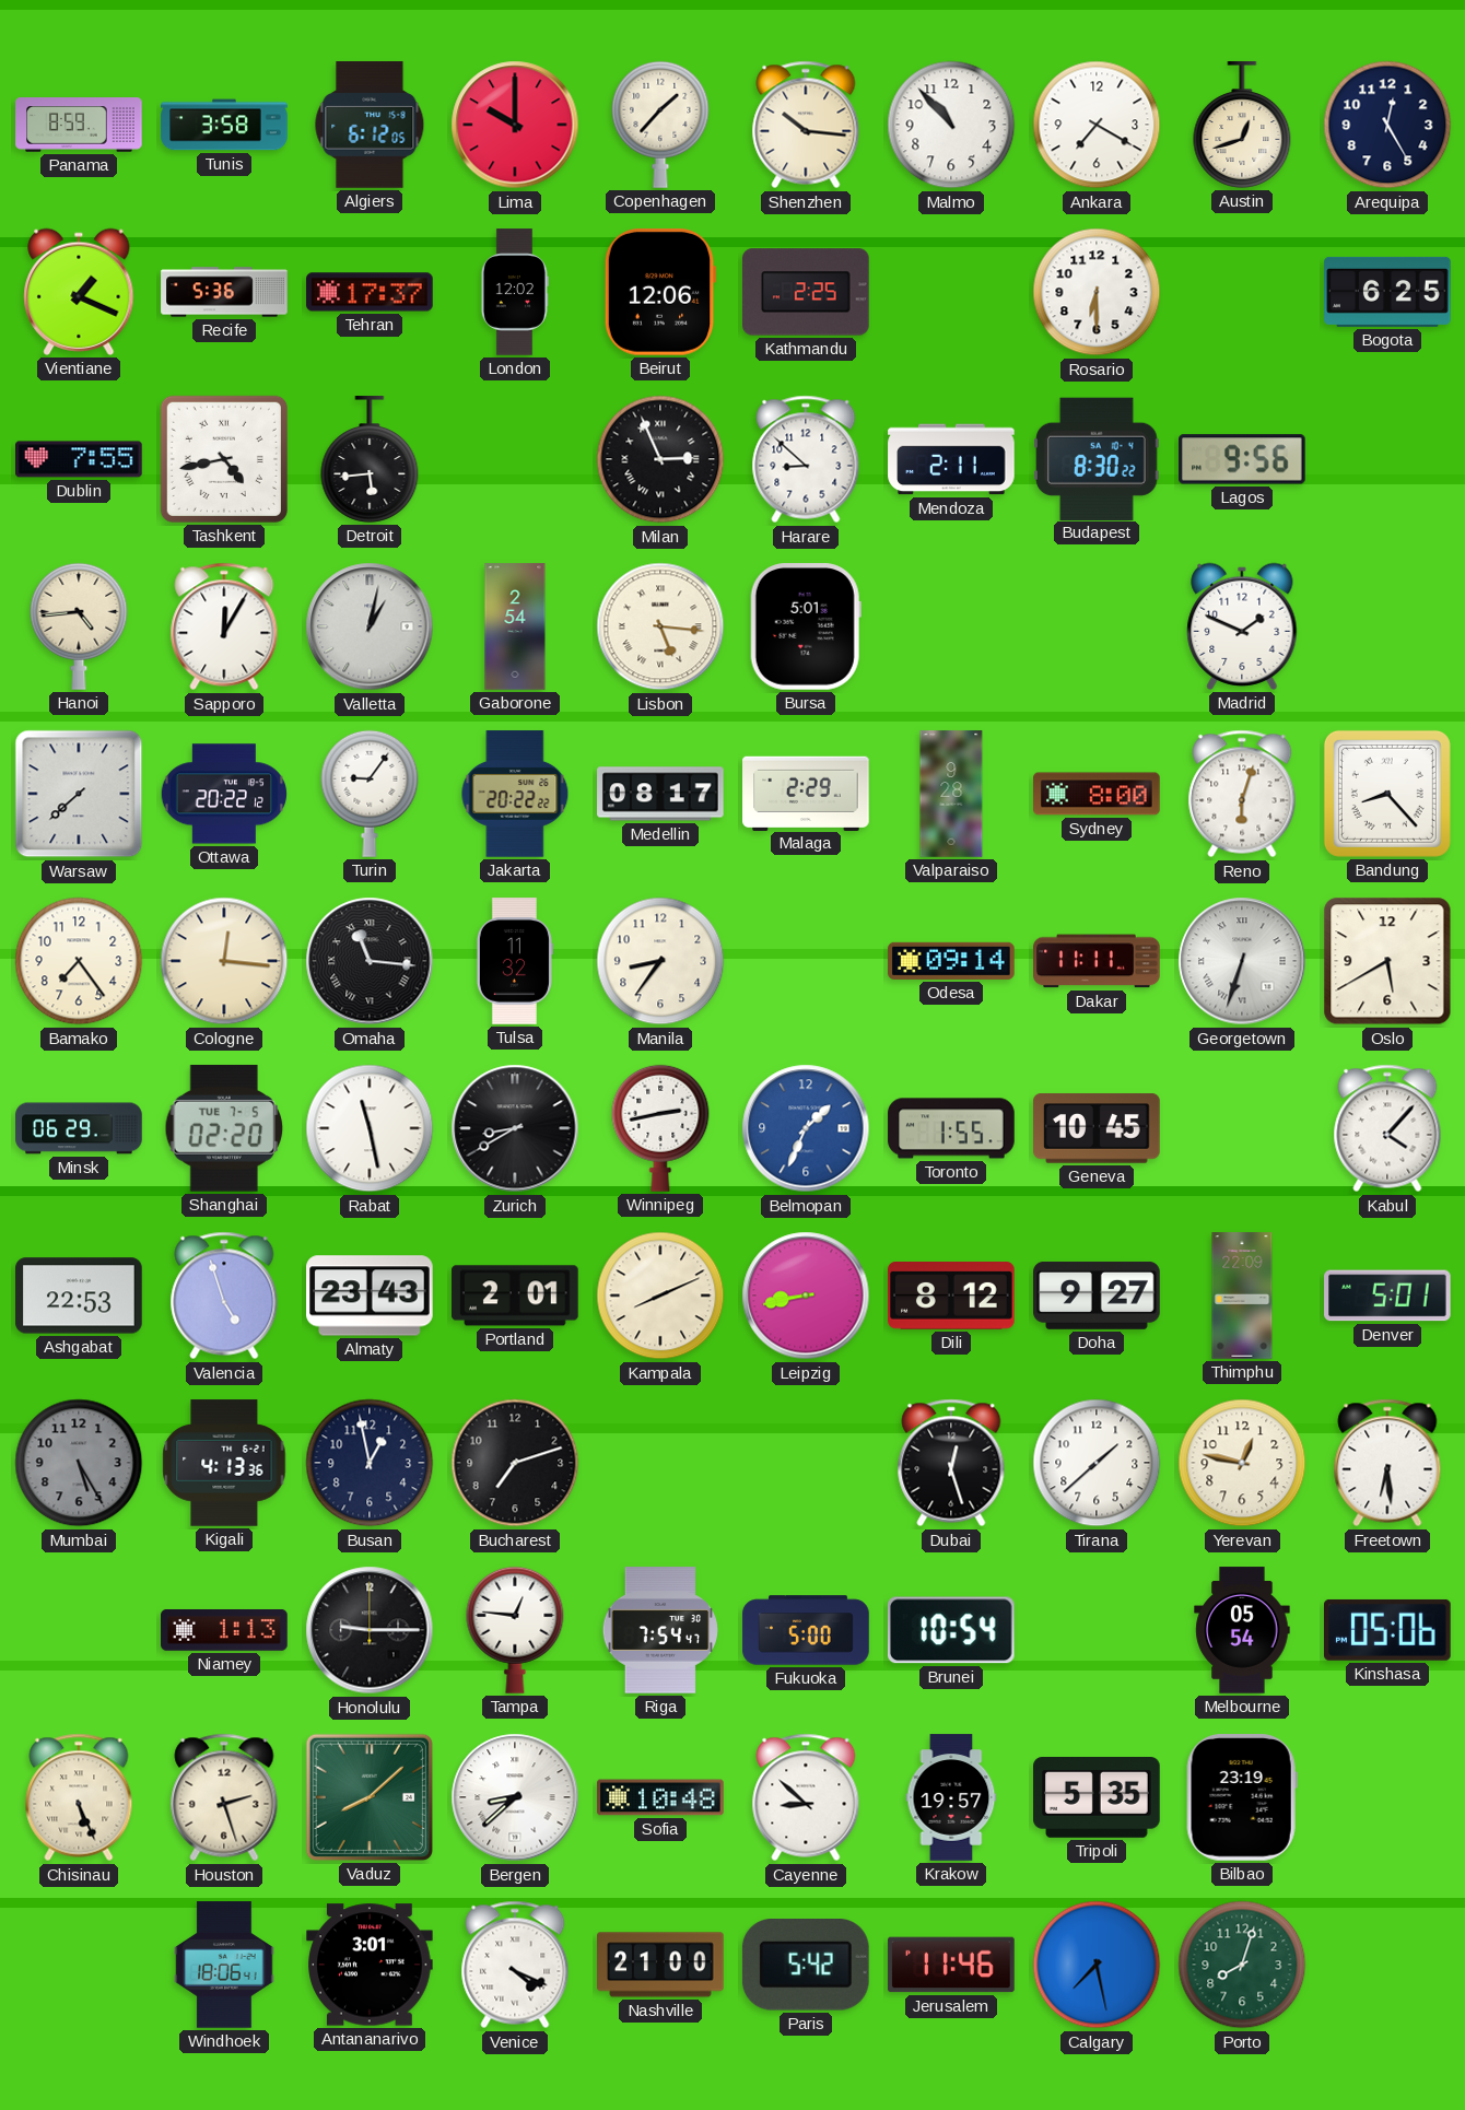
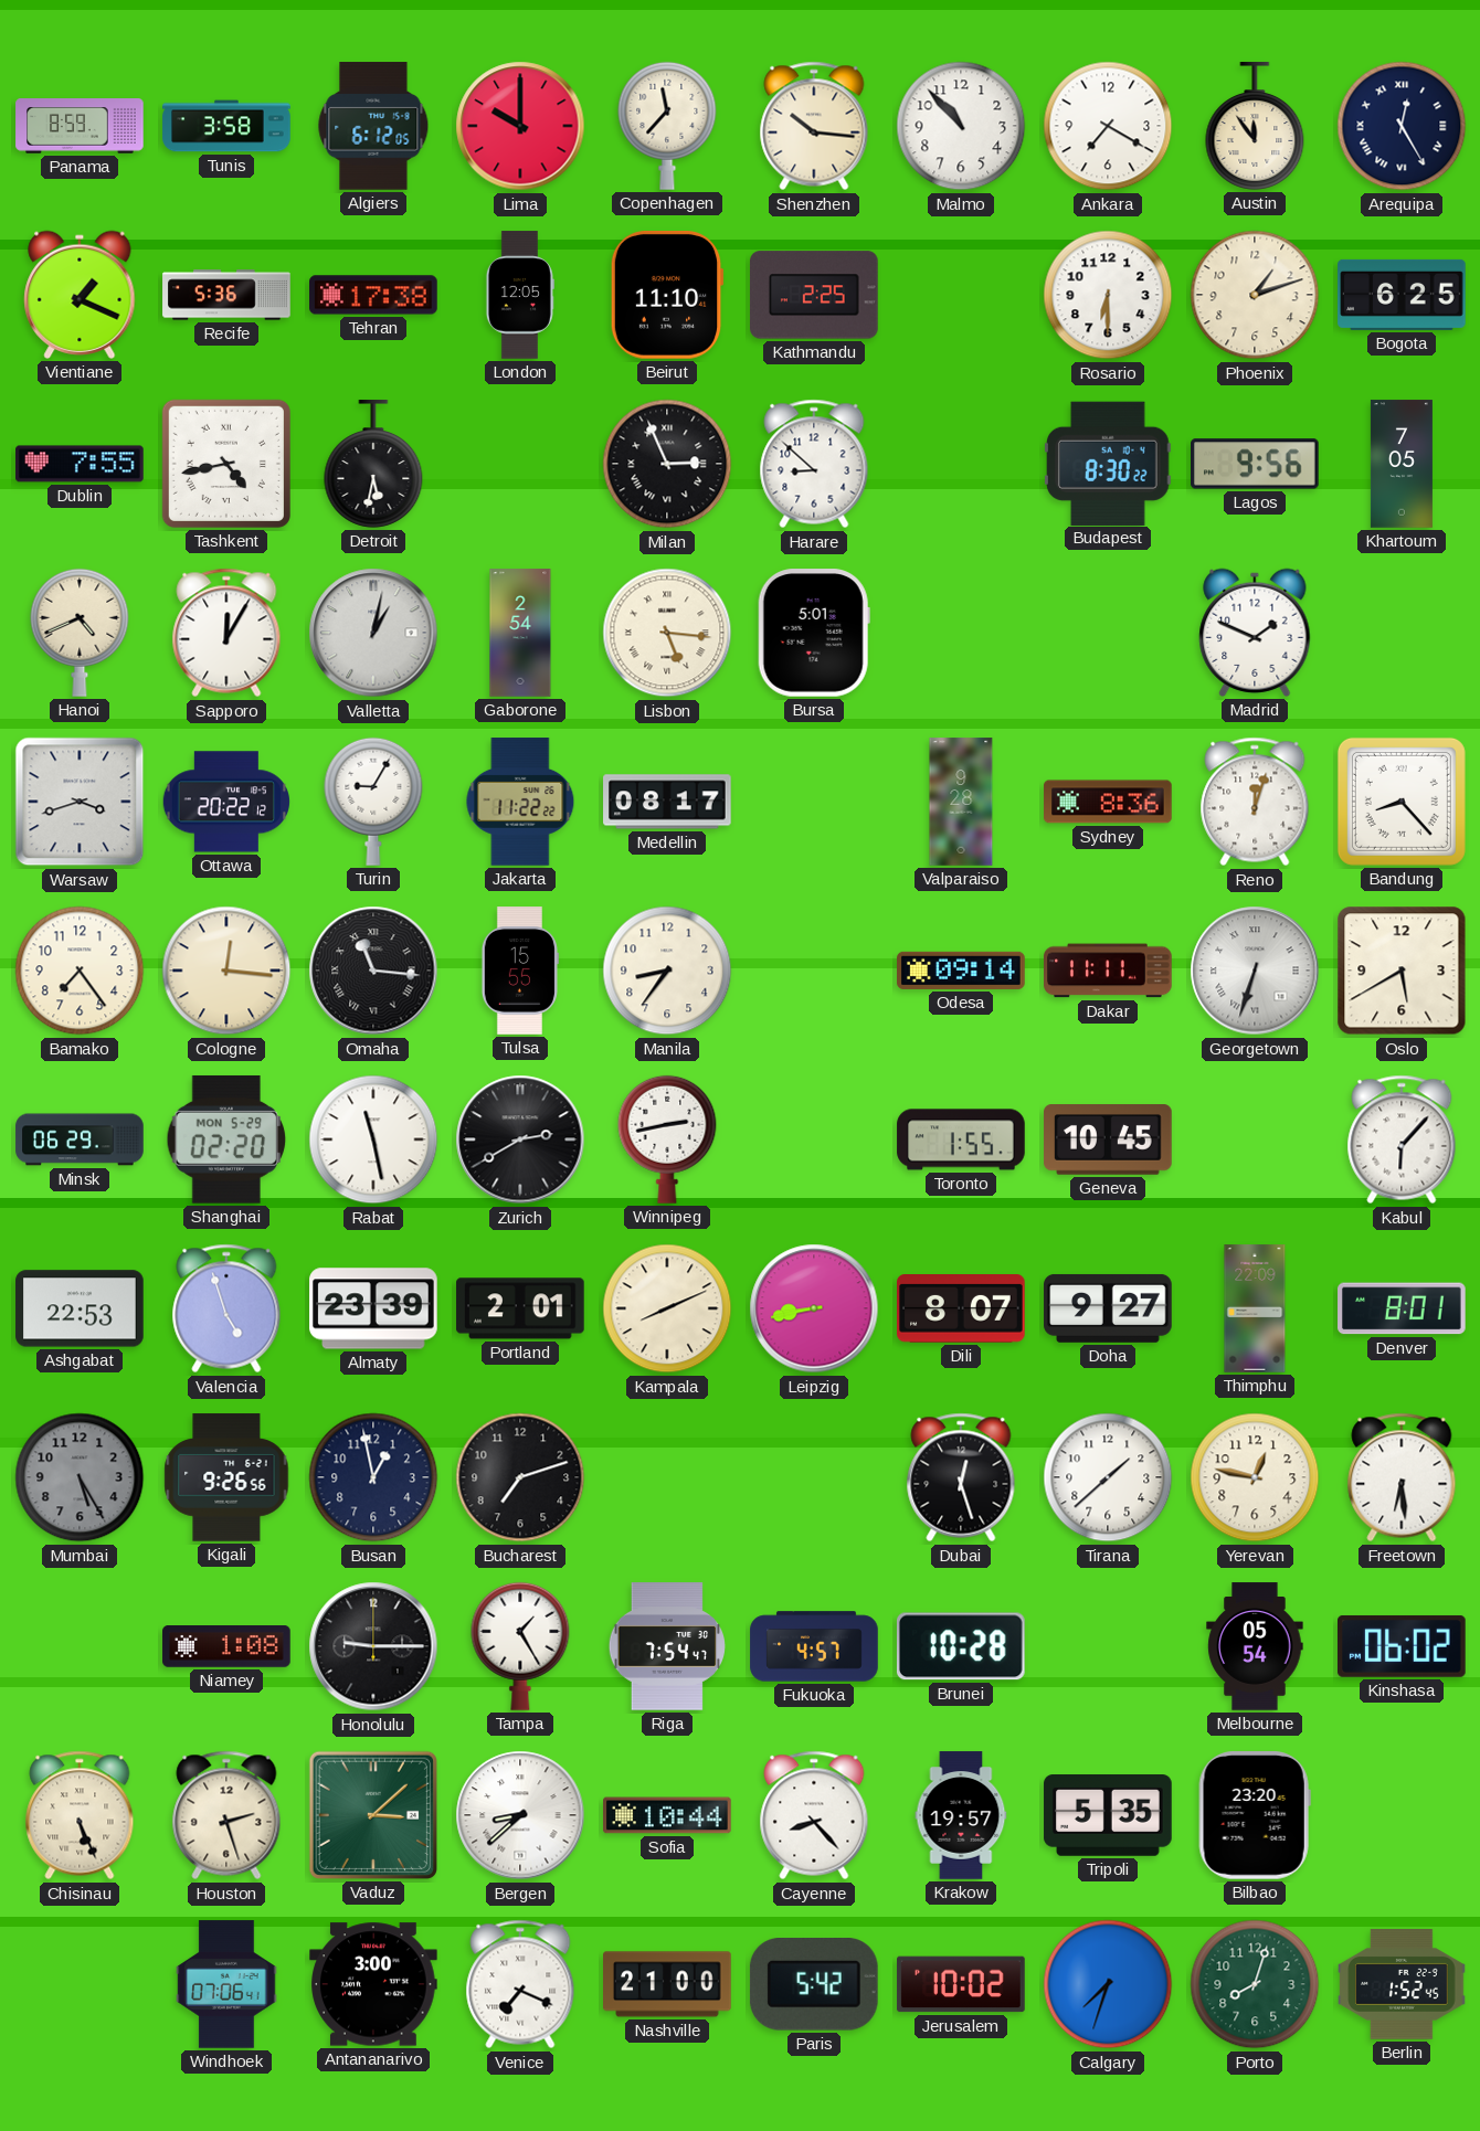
Copenhagen: 1:37 -> 11:37
Austin: 12:42 -> 11:54
Arequipa numerals: Arabic -> Roman
Tehran: 17:37 -> 17:38
London: 12:02 -> 12:05
Beirut: 12:06 -> 11:10
Phoenix: none -> 1:12
Detroit: 5:44 -> 5:32
Mendoza: 2:11 -> none
Khartoum: none -> 7:05
Hanoi: 4:44 -> 4:41
Warsaw: 7:38 -> 3:42
Turin: 9:06 -> 9:05
Jakarta: 20:22 -> 11:22
Malaga: 2:29 -> none
Sydney: 8:00 -> 8:36
Reno: 6:03 -> 12:03
Tulsa: 11:32 -> 15:55
Shanghai date: TUE 7-5 -> MON 5-29
Zurich: 8:40 -> 2:40
Belmopan: 1:34 -> none
Kabul: 4:07 -> 6:07
Almaty: 23:43 -> 23:39
Dili: 8:12 -> 8:07
Denver: 5:01 -> 8:01
Kigali: 4:13 -> 9:26
Niamey: 1:13 -> 1:08
Tampa: 12:46 -> 1:25
Fukuoka: 5:00 -> 4:57
Brunei: 10:54 -> 10:28
Kinshasa: 05:06 -> 06:02
Vaduz: 8:08 -> 3:08
Sofia: 10:48 -> 10:44
Cayenne: 8:52 -> 8:23
Bilbao: 23:19 -> 23:20
Windhoek: 18:06 -> 07:06
Antananarivo: 3:01 -> 3:00
Venice: 4:19 -> 7:19
Jerusalem: 11:46 -> 10:02
Calgary: 7:28 -> 7:33
Berlin: none -> 1:52
